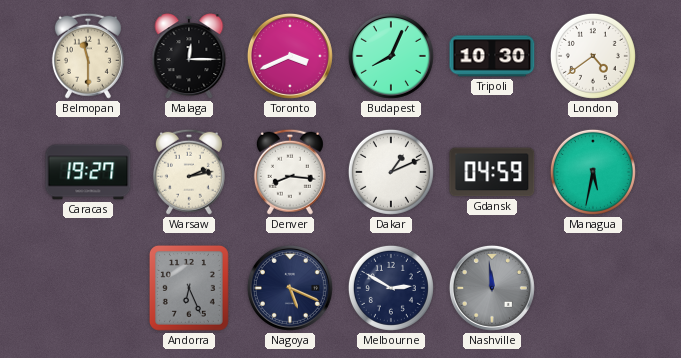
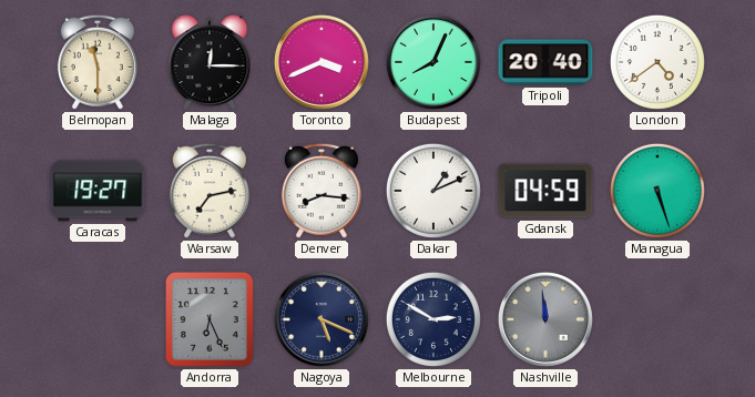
Tripoli: 10:30 -> 20:40
Warsaw: 2:13 -> 7:13
Managua: 5:32 -> 5:27
